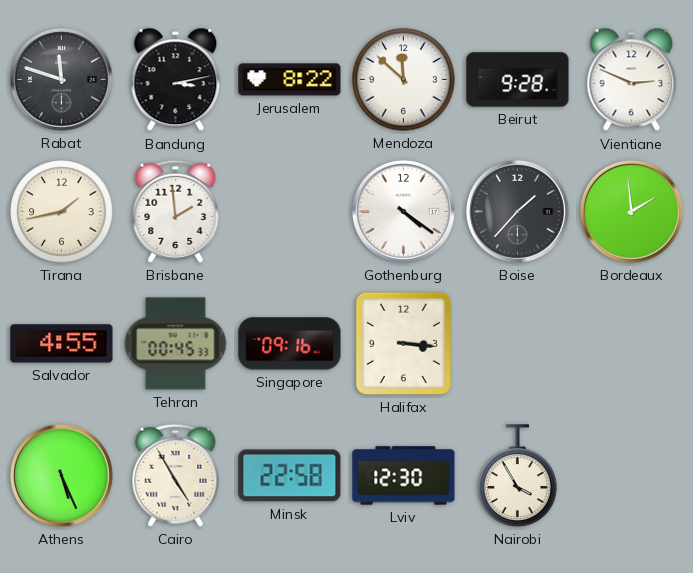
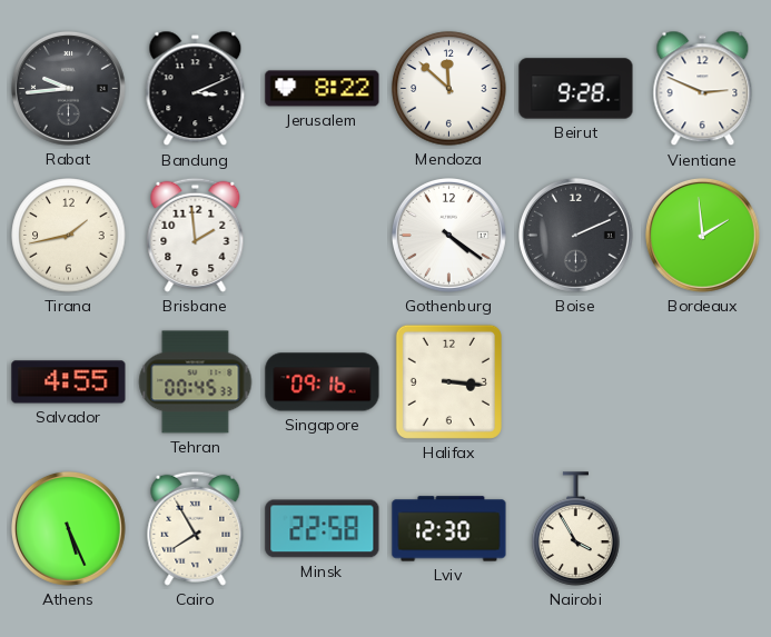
Rabat: 11:48 -> 9:44
Bandung: 3:13 -> 3:11
Boise: 1:37 -> 2:11
Cairo: 4:55 -> 7:55
